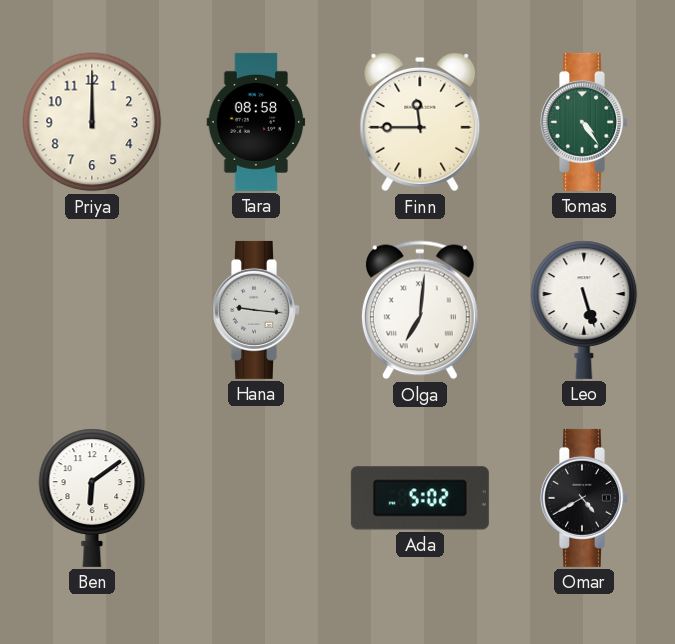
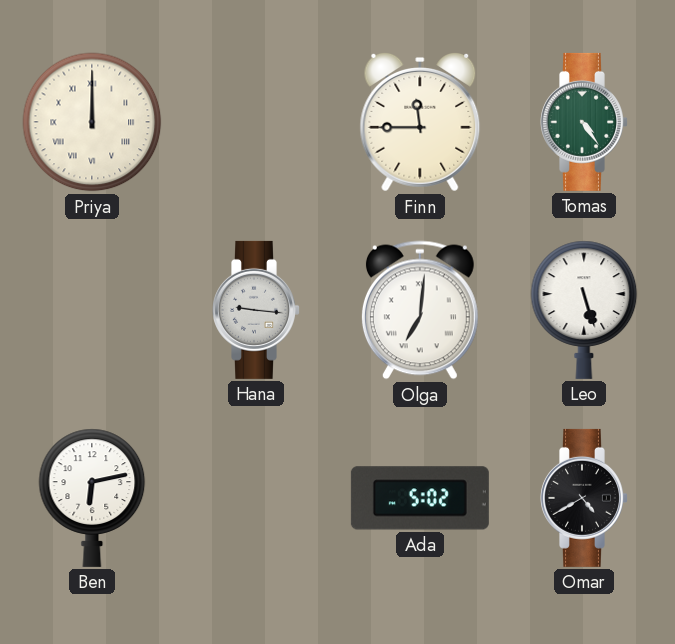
Priya numerals: Arabic -> Roman
Tara: 08:58 -> none
Ben: 6:09 -> 6:13
